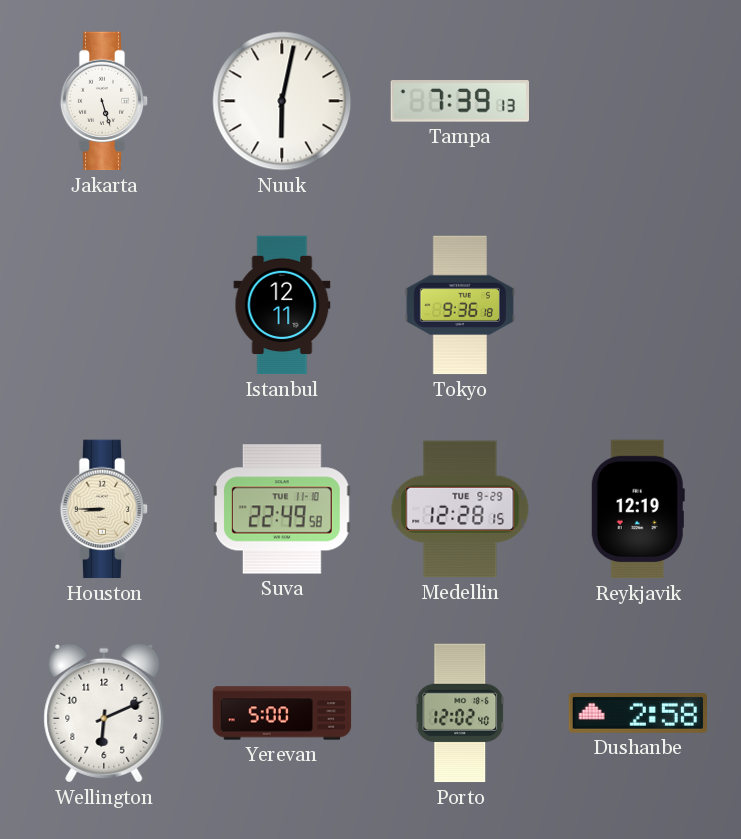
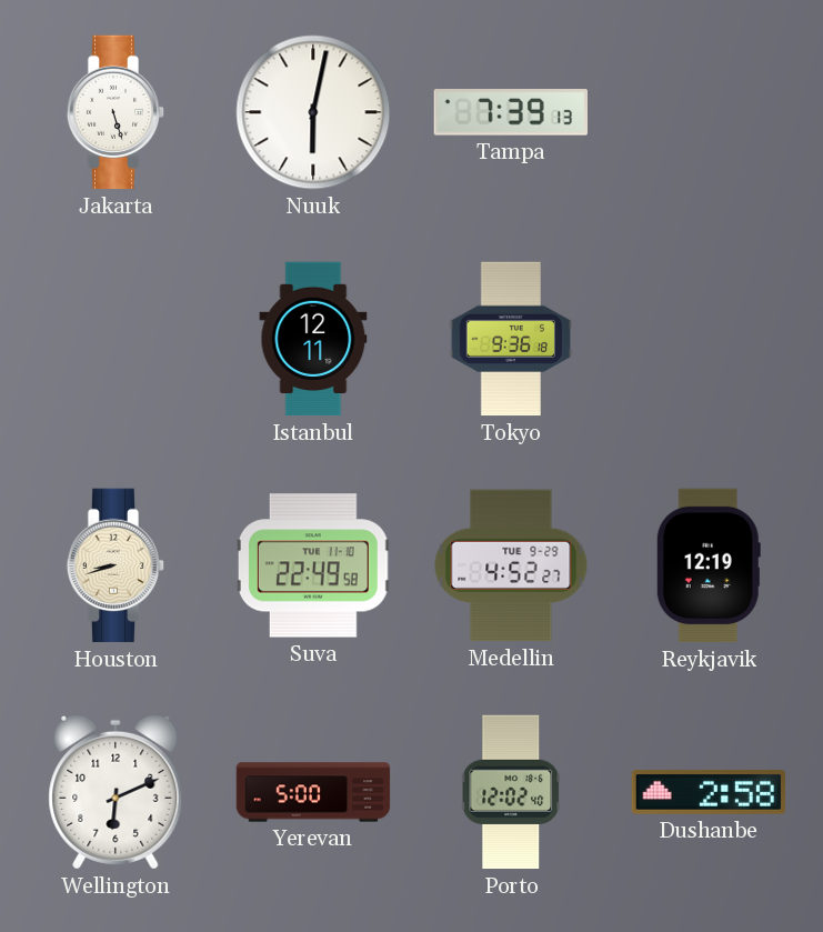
Houston: 8:45 -> 8:42
Medellin: 12:28 -> 4:52
